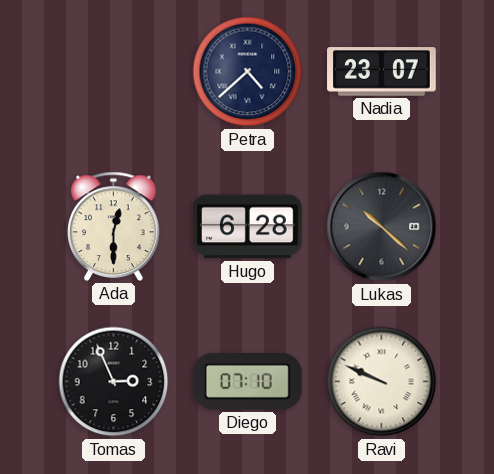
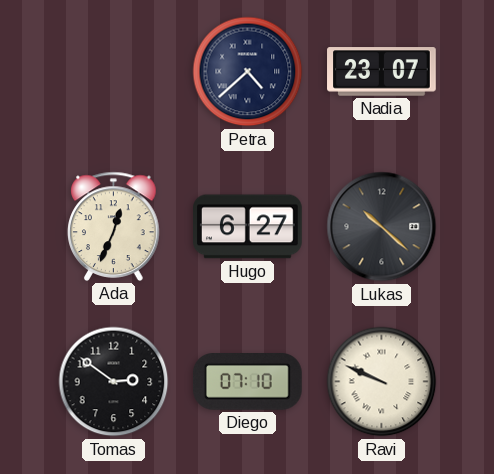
Ada: 12:30 -> 12:34
Hugo: 6:28 -> 6:27
Tomas: 2:56 -> 2:51
